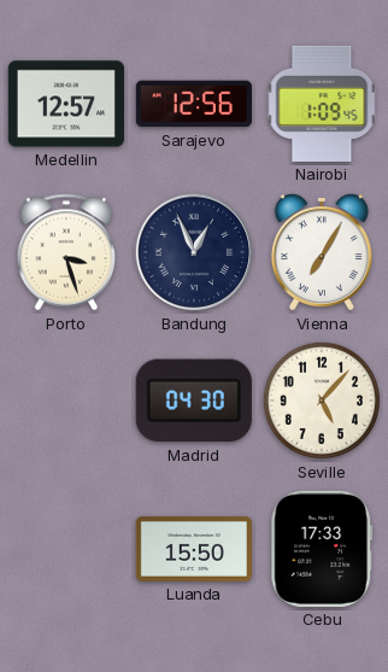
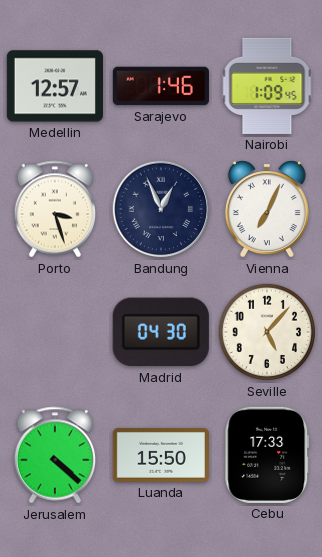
Sarajevo: 12:56 -> 1:46
Vienna: 7:05 -> 7:04
Jerusalem: none -> 4:22
